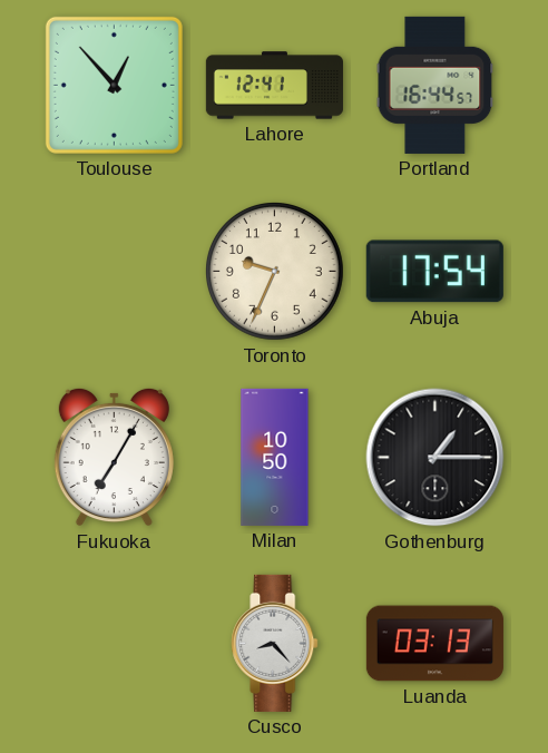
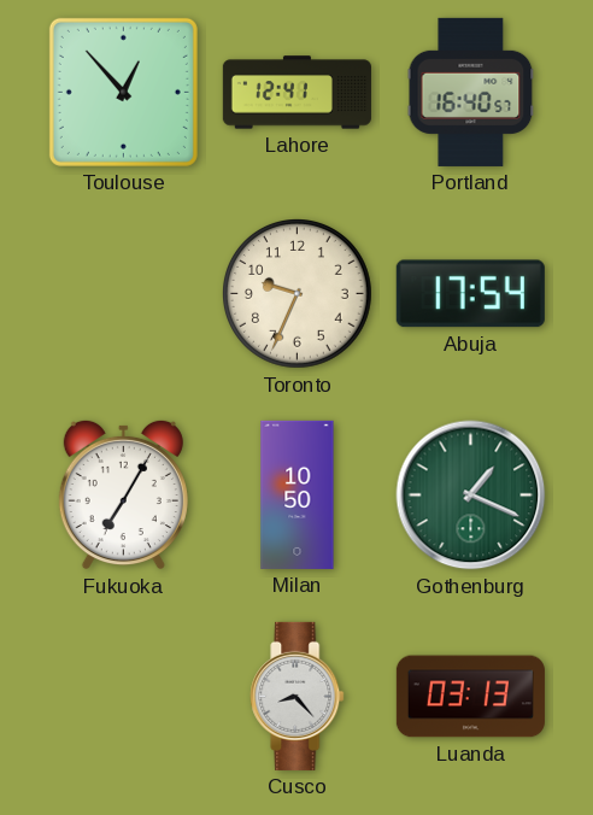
Portland: 16:44 -> 16:40
Gothenburg: 1:15 -> 1:19
Gothenburg dial: black -> green
